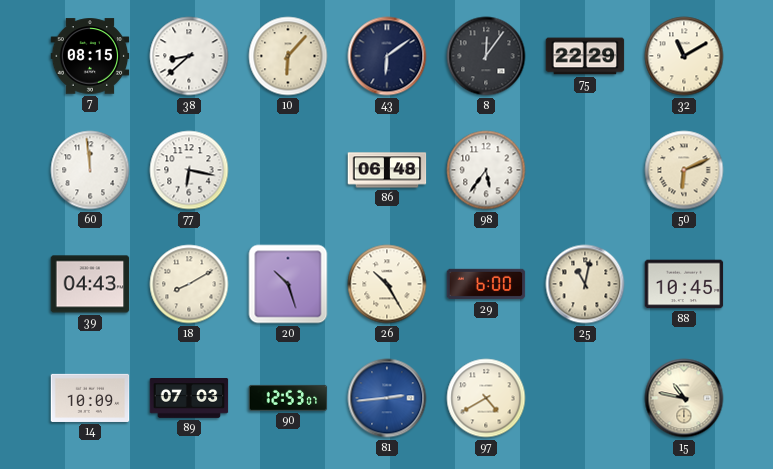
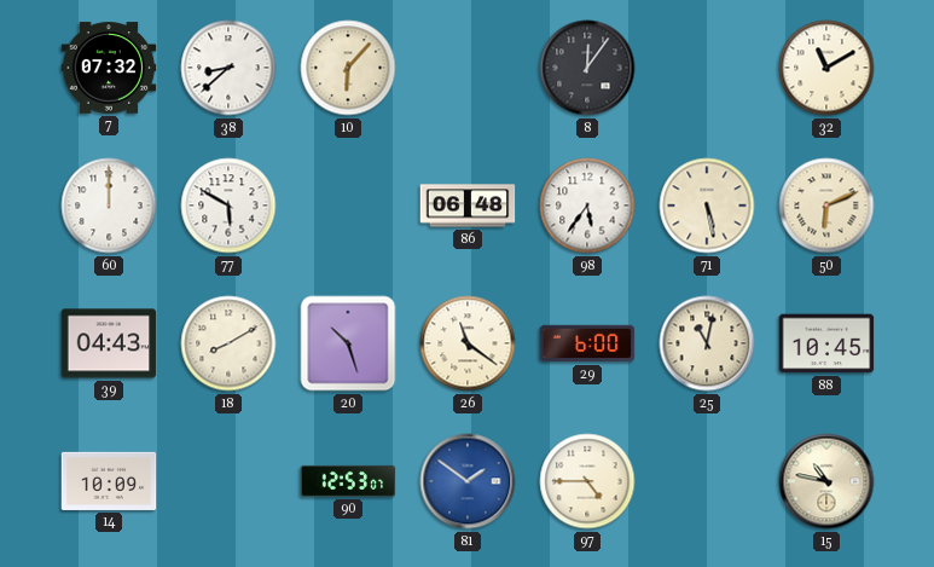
7: 08:15 -> 07:32
43: 6:09 -> none
75: 22:29 -> none
60: 11:59 -> 12:00
77: 6:17 -> 5:50
71: none -> 5:28
26: 10:25 -> 11:21
89: 07:03 -> none
81: 2:44 -> 1:51
97: 4:40 -> 4:45
